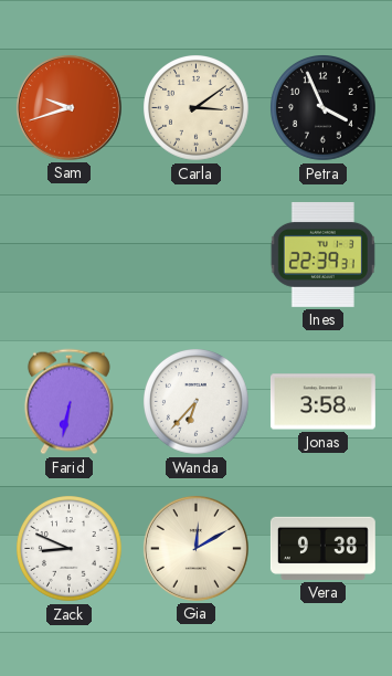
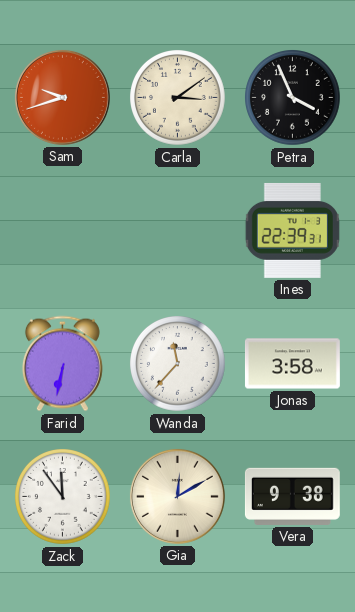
Wanda: 6:37 -> 11:37
Zack: 8:49 -> 11:54
